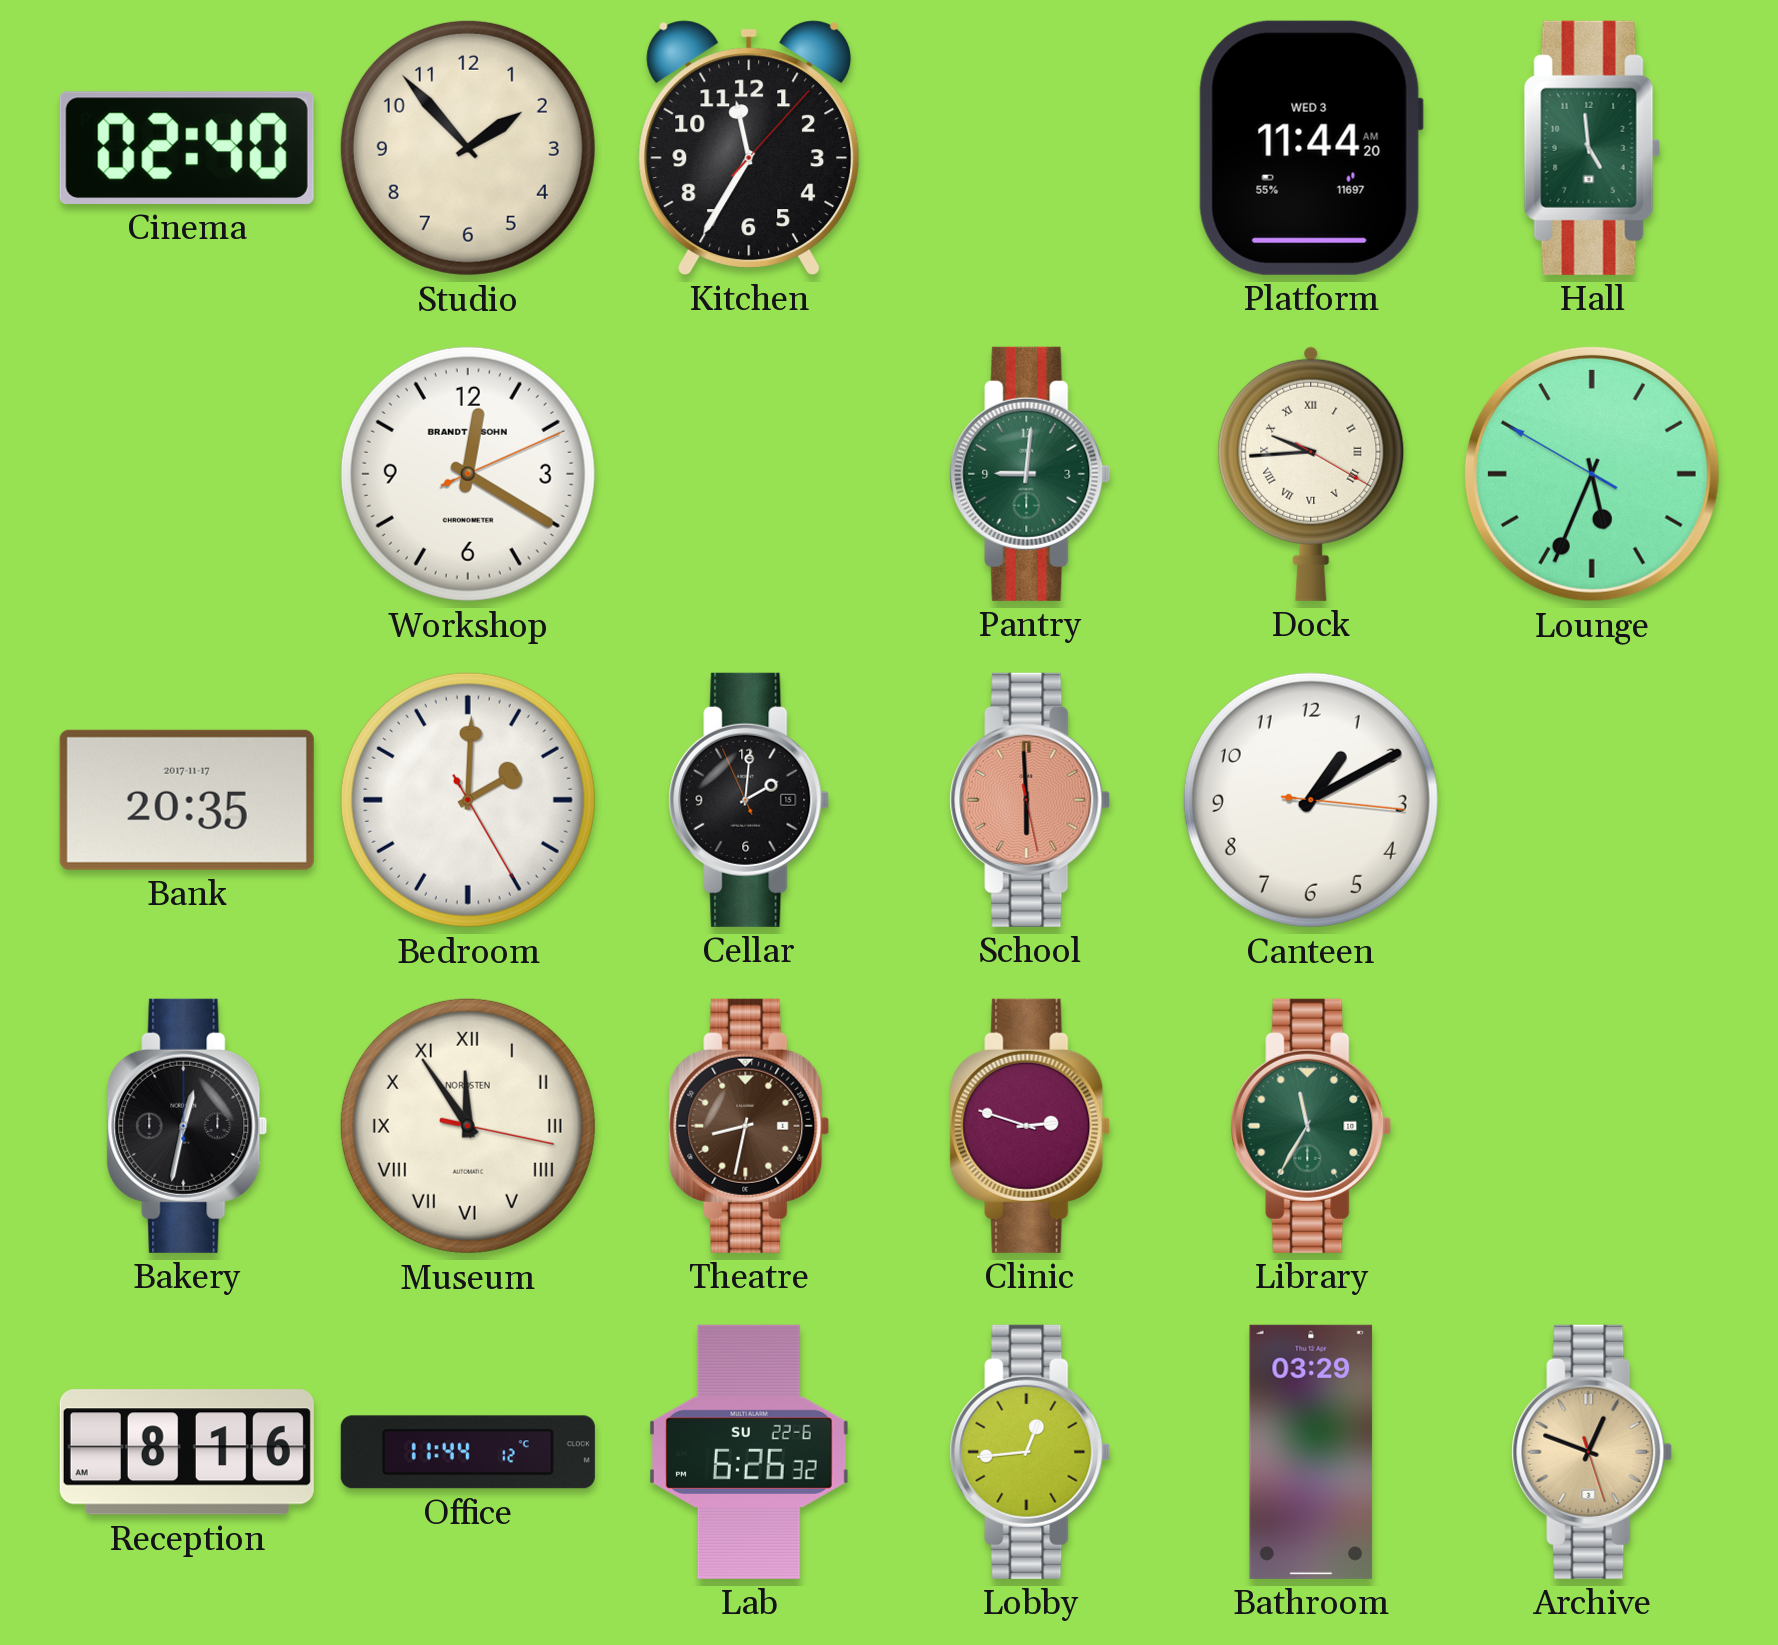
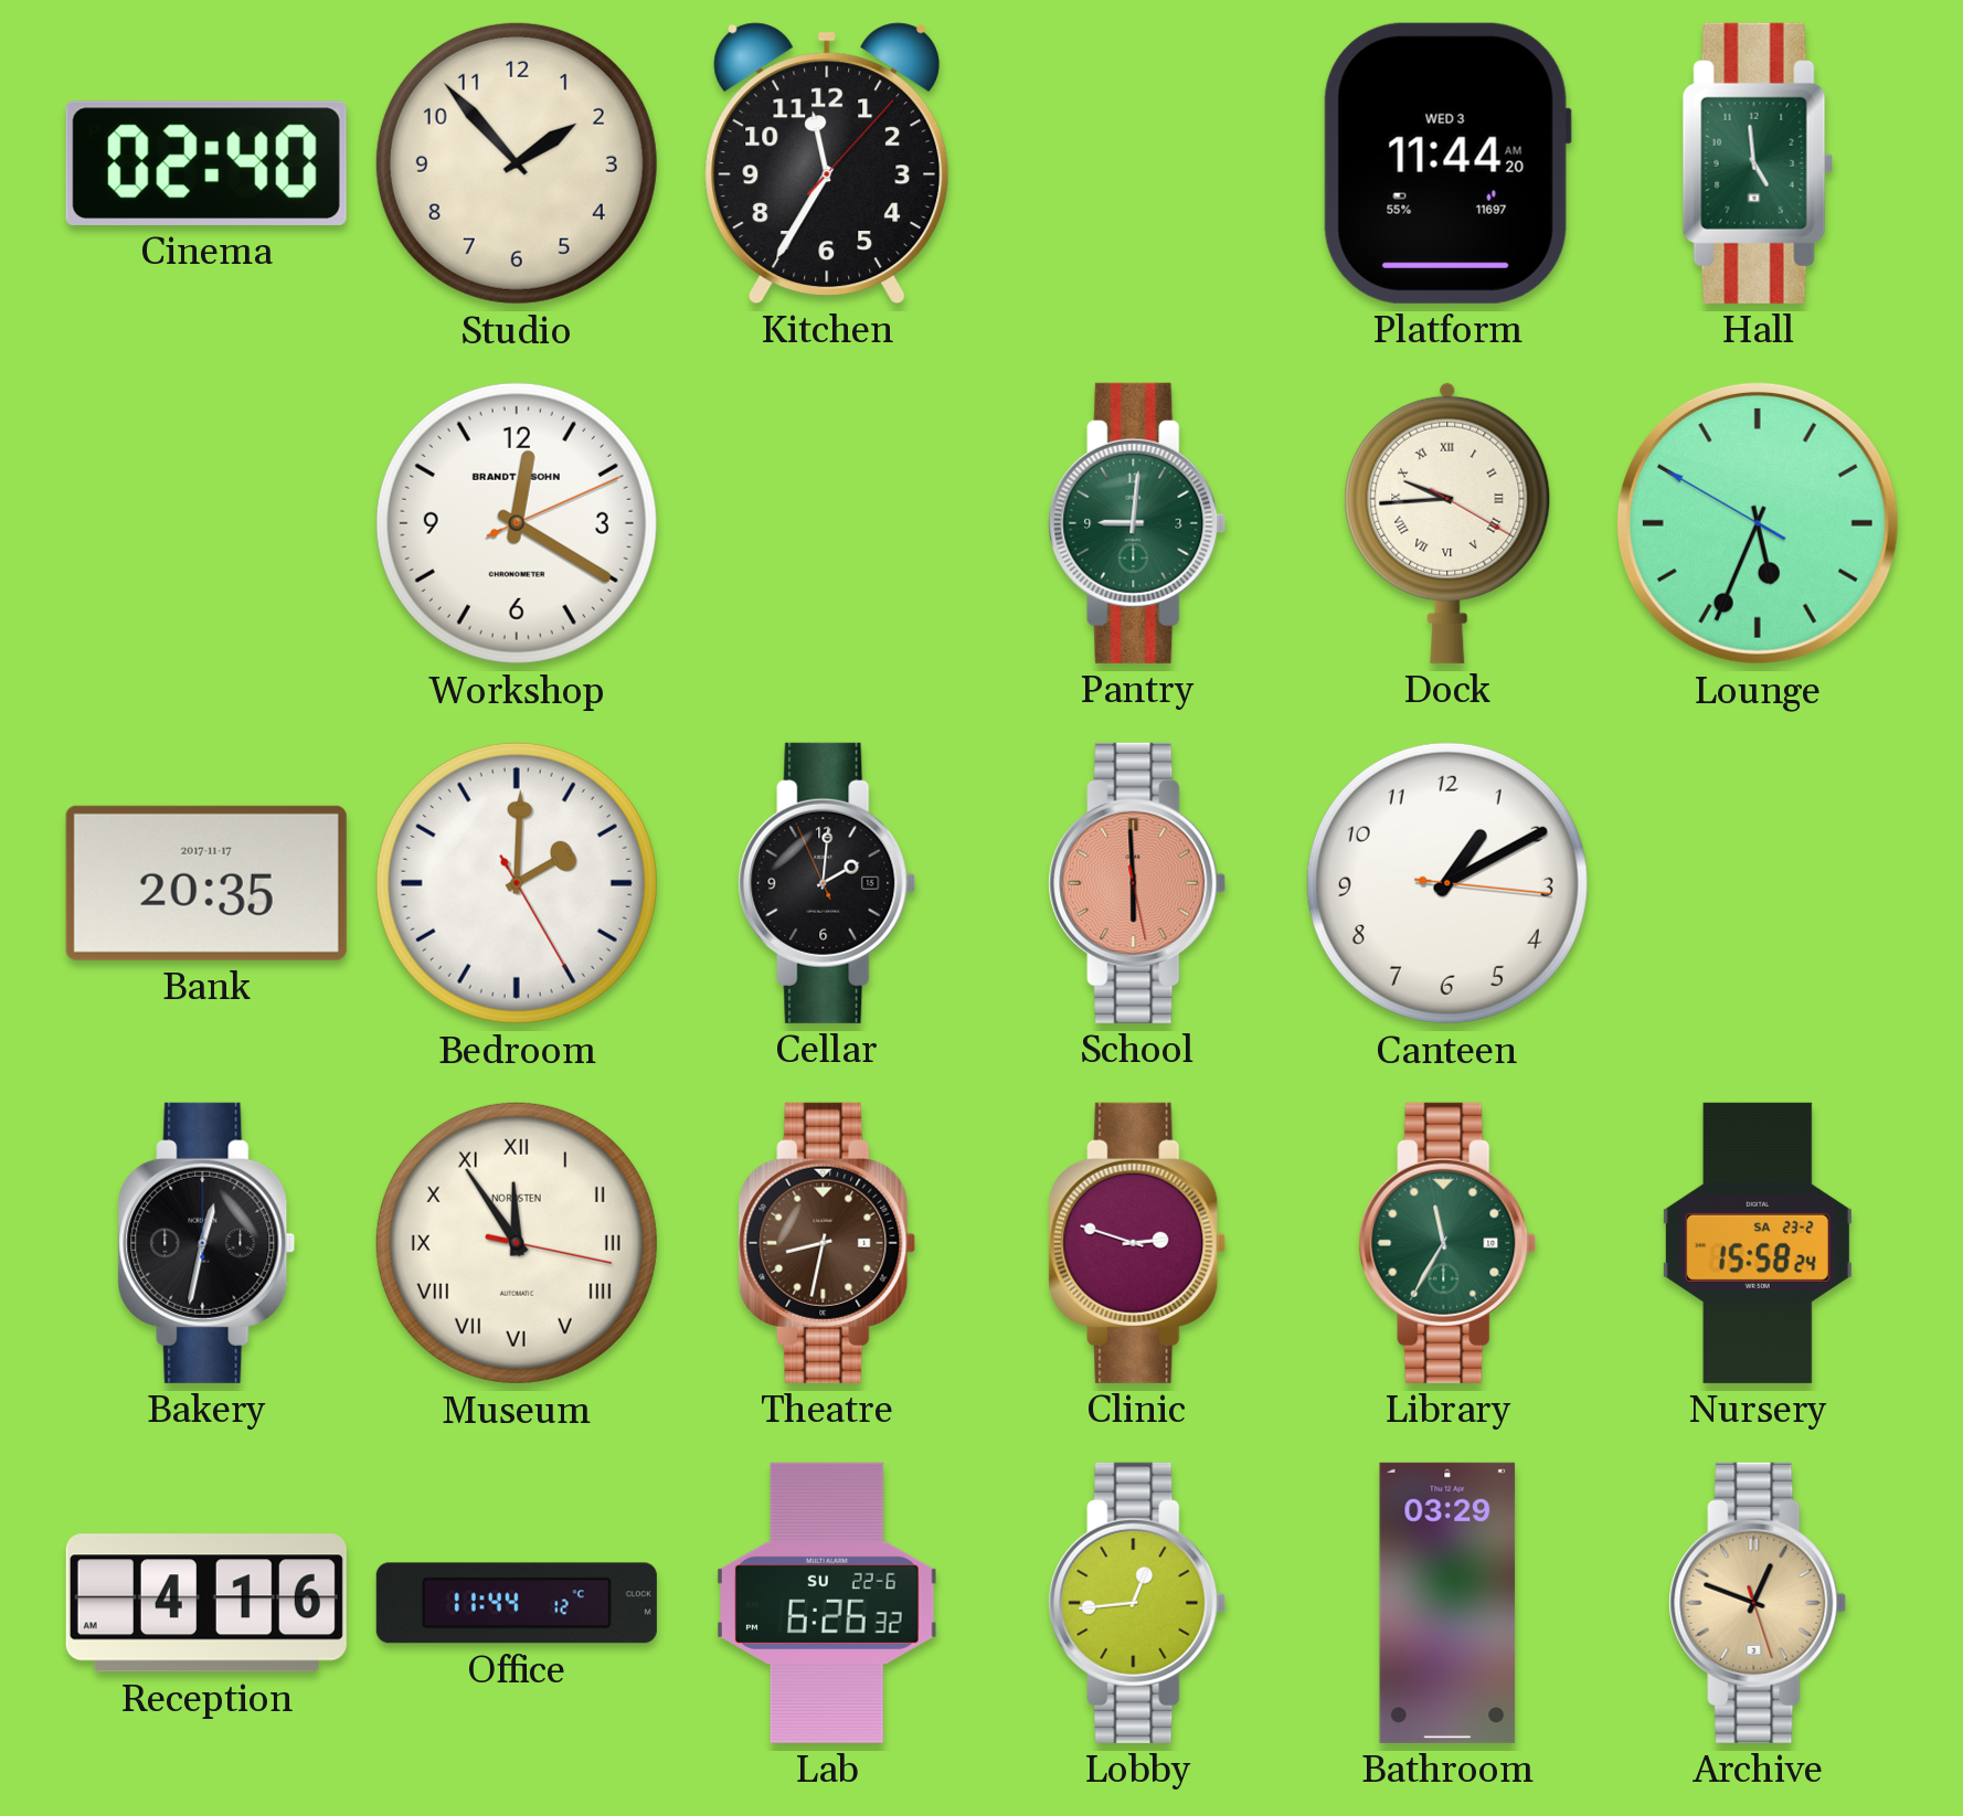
Nursery: none -> 15:58
Reception: 8:16 -> 4:16
